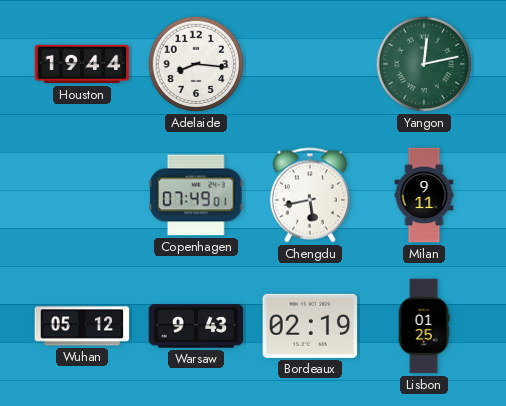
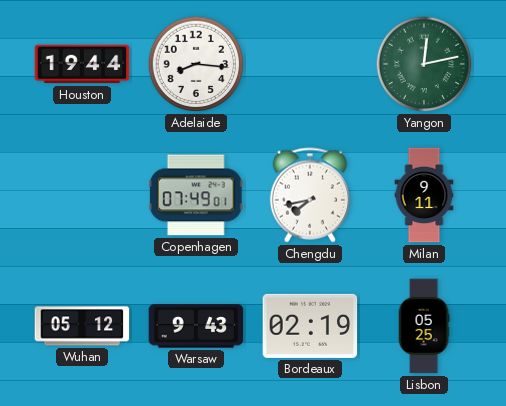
Chengdu: 5:43 -> 7:43
Lisbon: 01:25 -> 05:25
